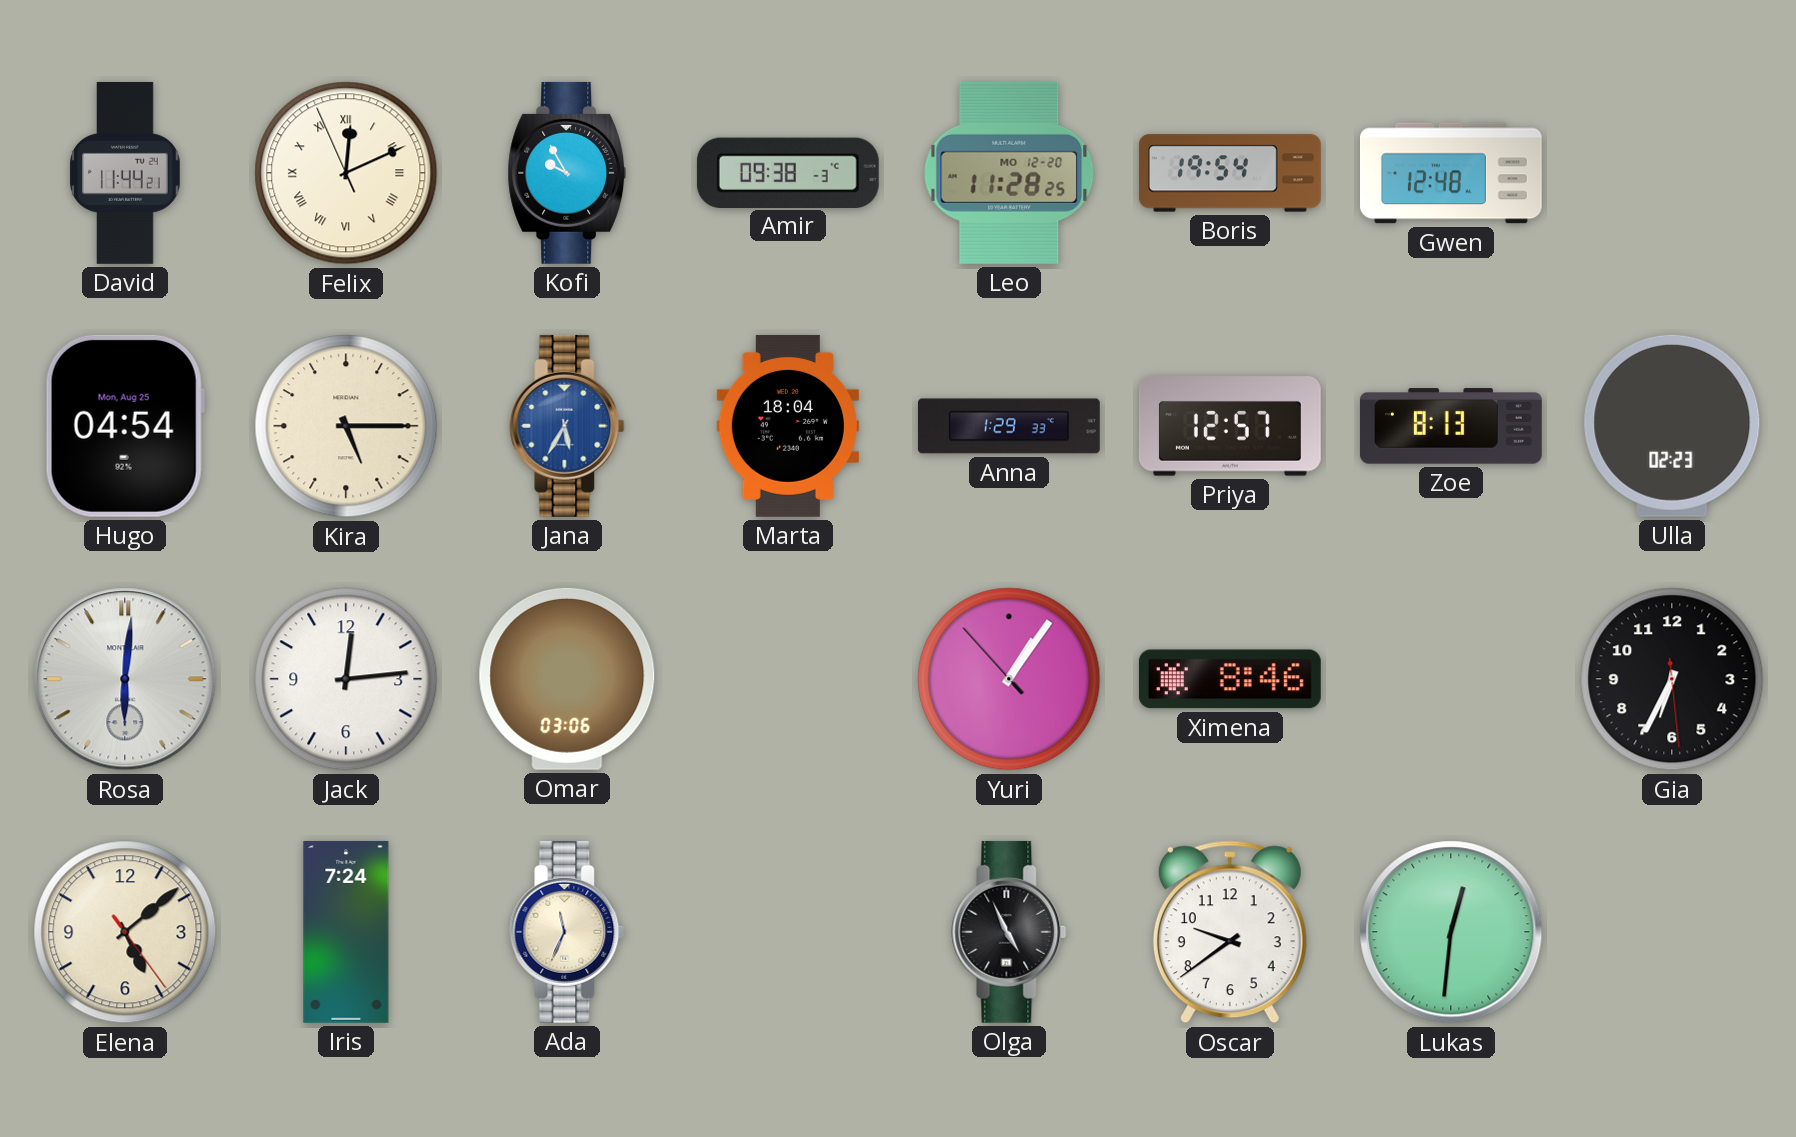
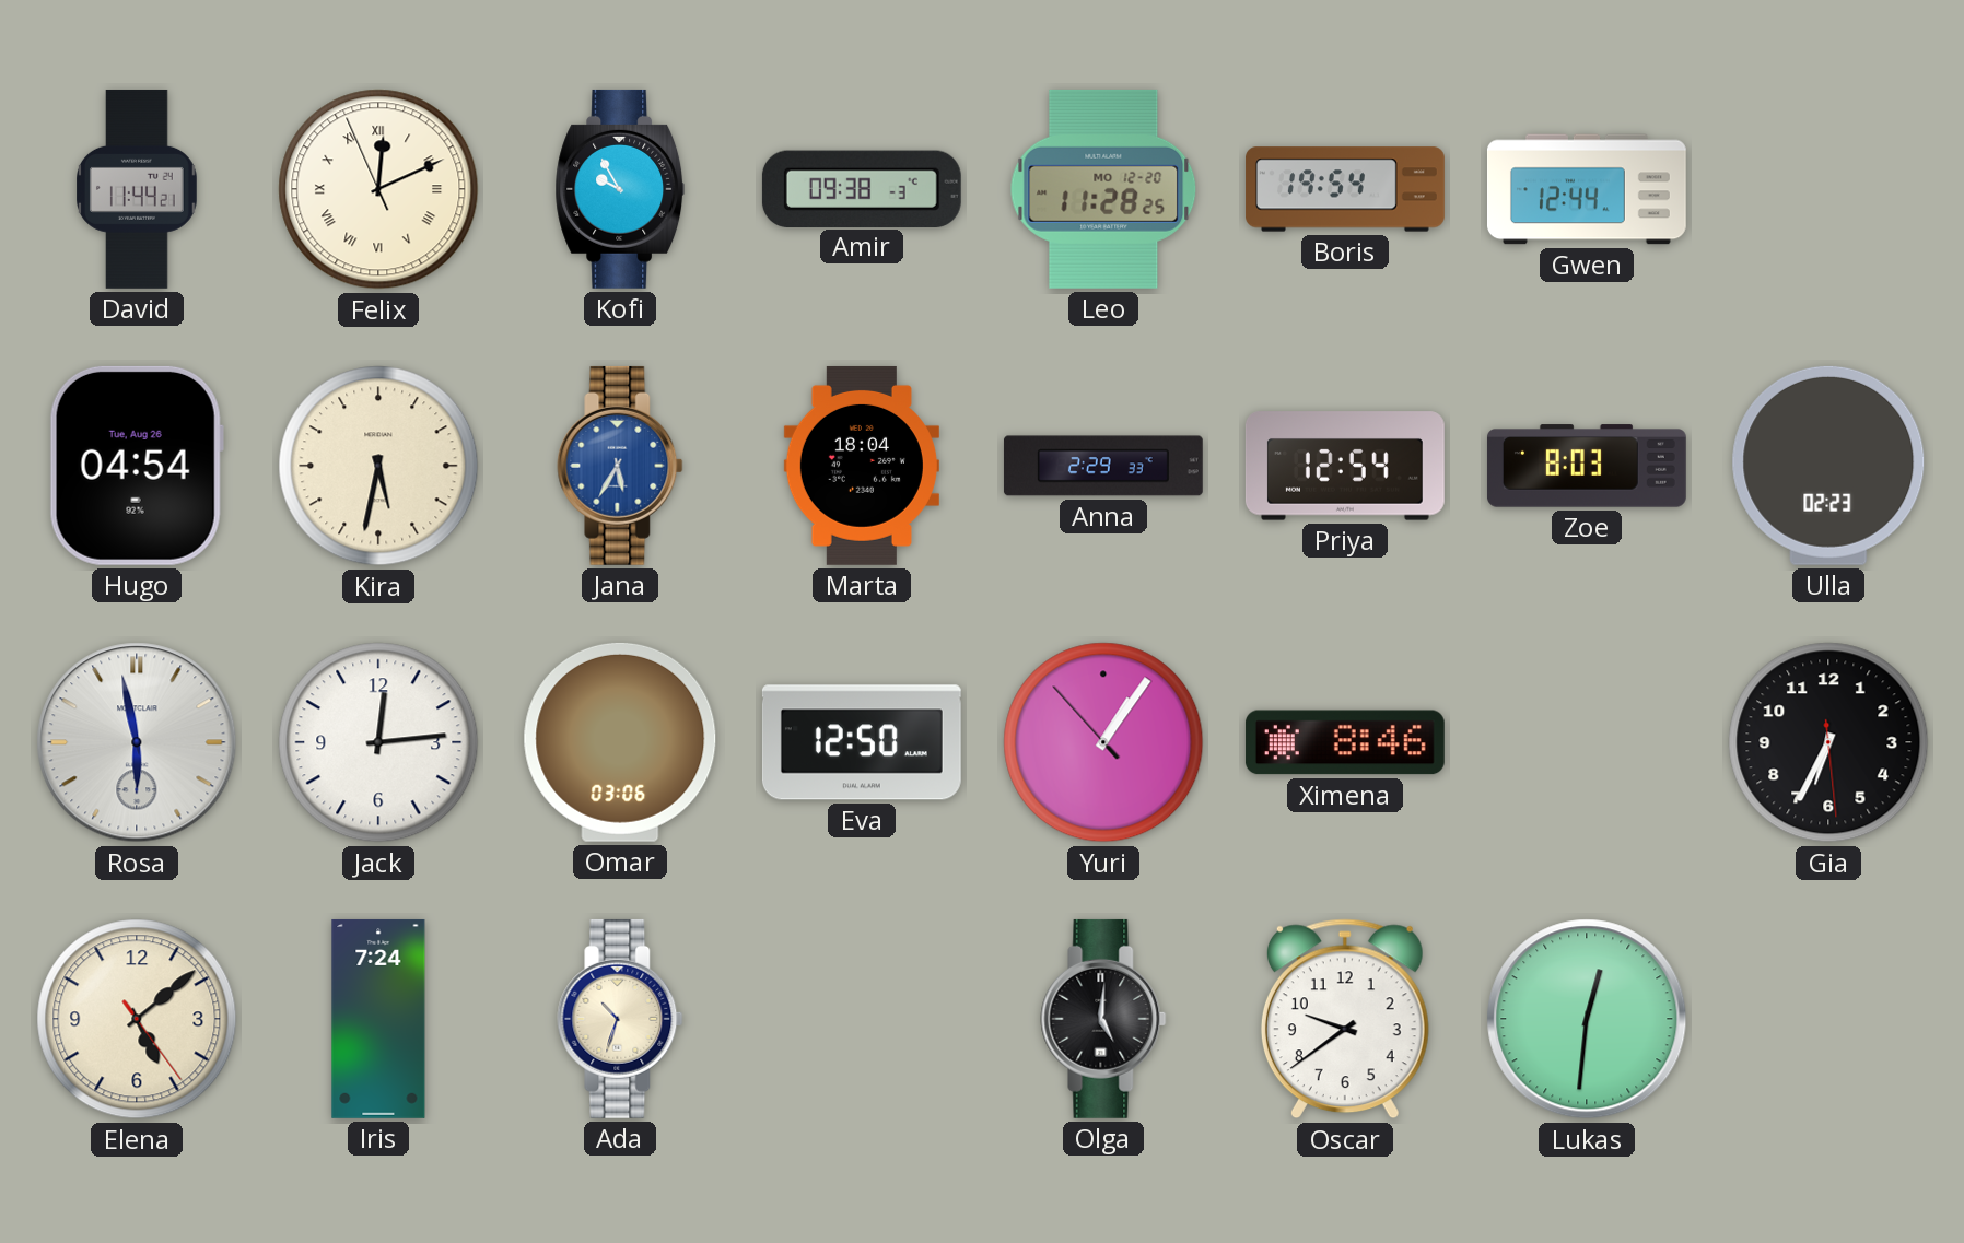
Gwen: 12:48 -> 12:44
Hugo date: Mon, Aug 25 -> Tue, Aug 26
Kira: 5:15 -> 5:32
Anna: 1:29 -> 2:29
Priya: 12:57 -> 12:54
Zoe: 8:13 -> 8:03
Rosa: 6:01 -> 5:58
Eva: none -> 12:50
Ada: 11:34 -> 10:33
Olga: 4:56 -> 5:01
